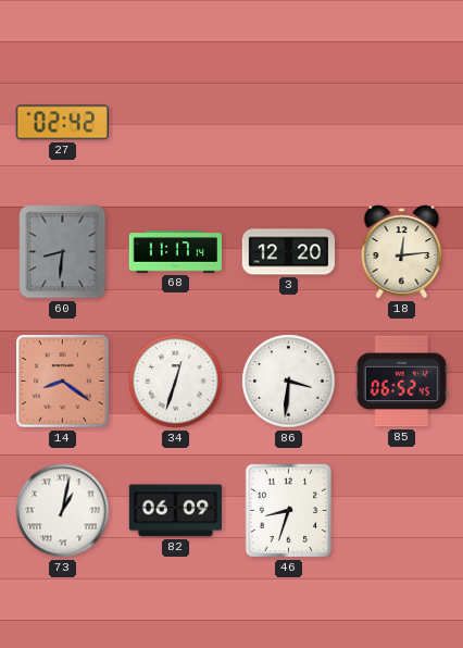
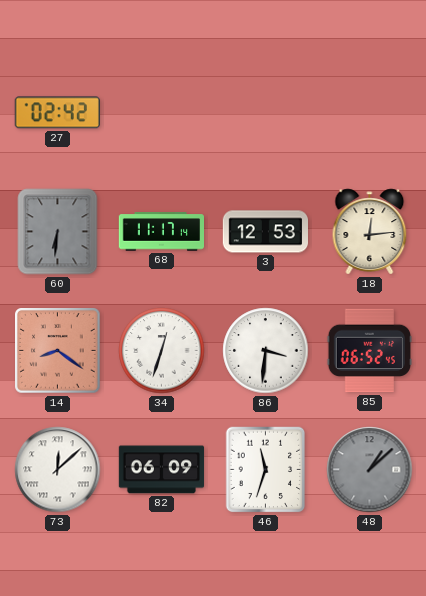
60: 8:31 -> 6:31
3: 12:20 -> 12:53
73: 1:02 -> 12:08
46: 8:33 -> 11:33
48: none -> 1:08
